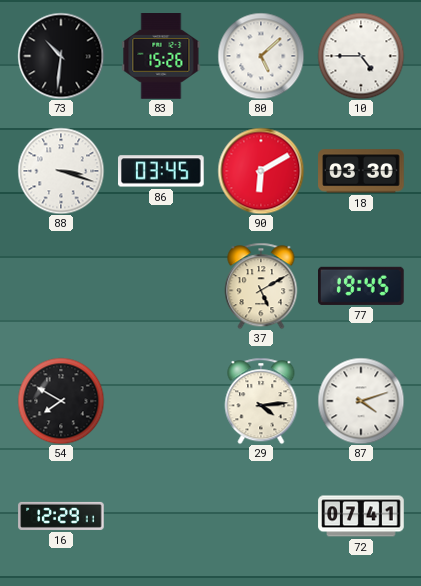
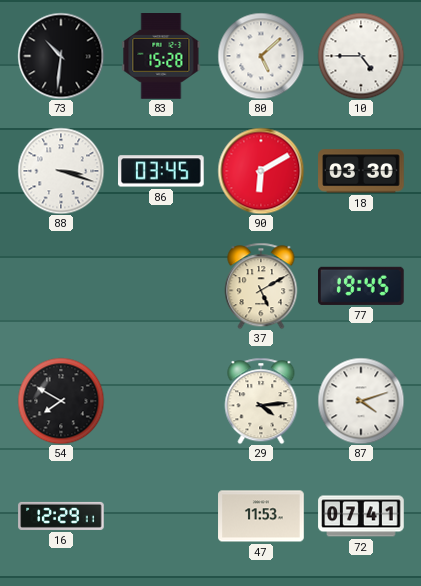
83: 15:26 -> 15:28
47: none -> 11:53
